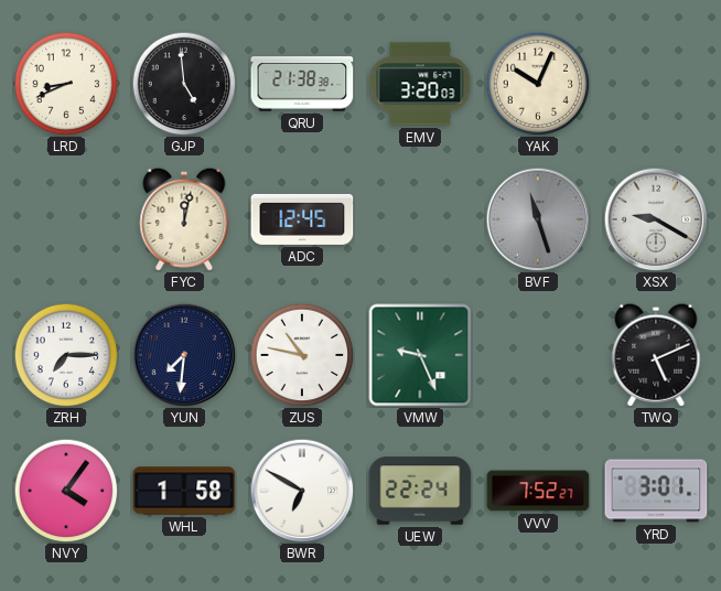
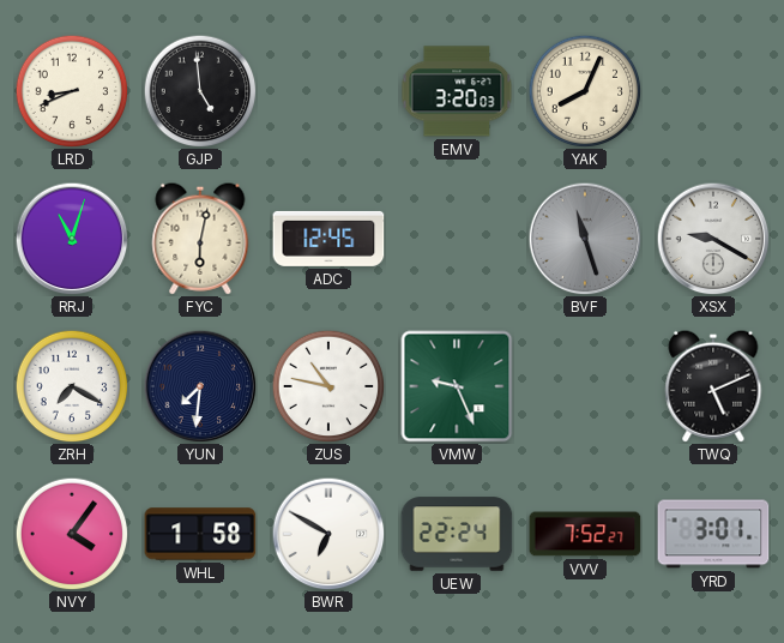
QRU: 21:38 -> none
YAK: 10:04 -> 8:04
RRJ: none -> 11:03
FYC: 12:02 -> 6:02
ZRH: 7:15 -> 7:20
